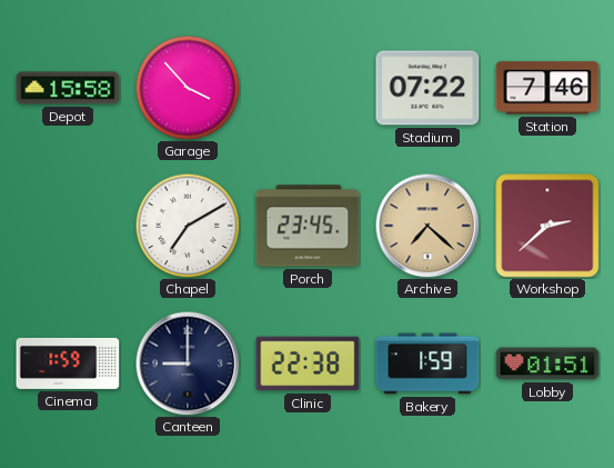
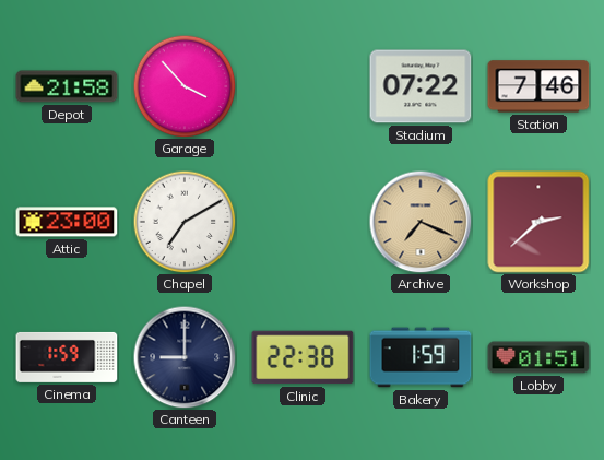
Depot: 15:58 -> 21:58
Attic: none -> 23:00
Porch: 23:45 -> none
Archive: 7:22 -> 7:19
